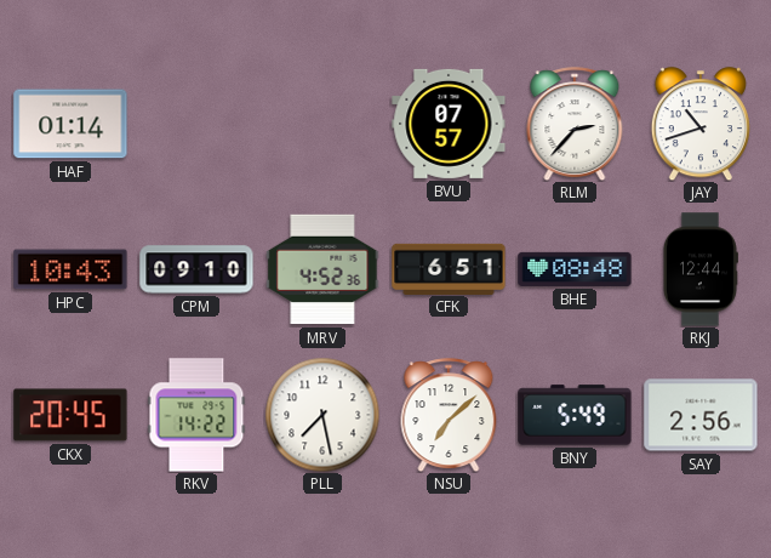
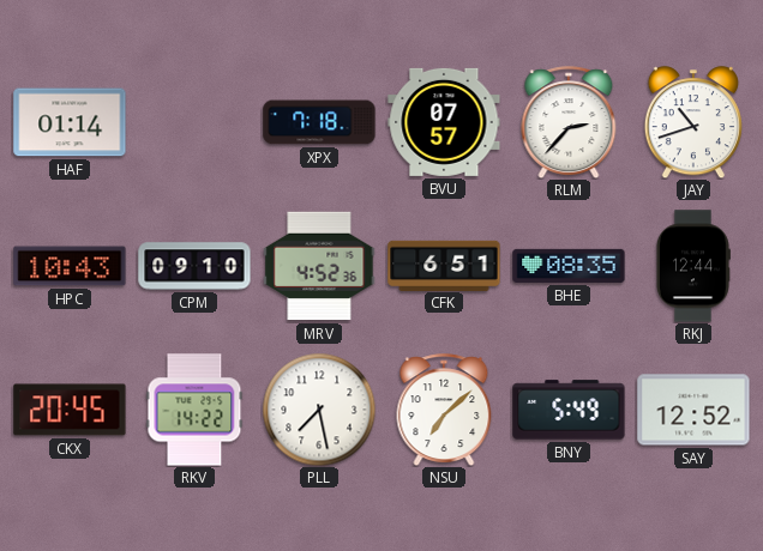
XPX: none -> 7:18
BHE: 08:48 -> 08:35
SAY: 2:56 -> 12:52
